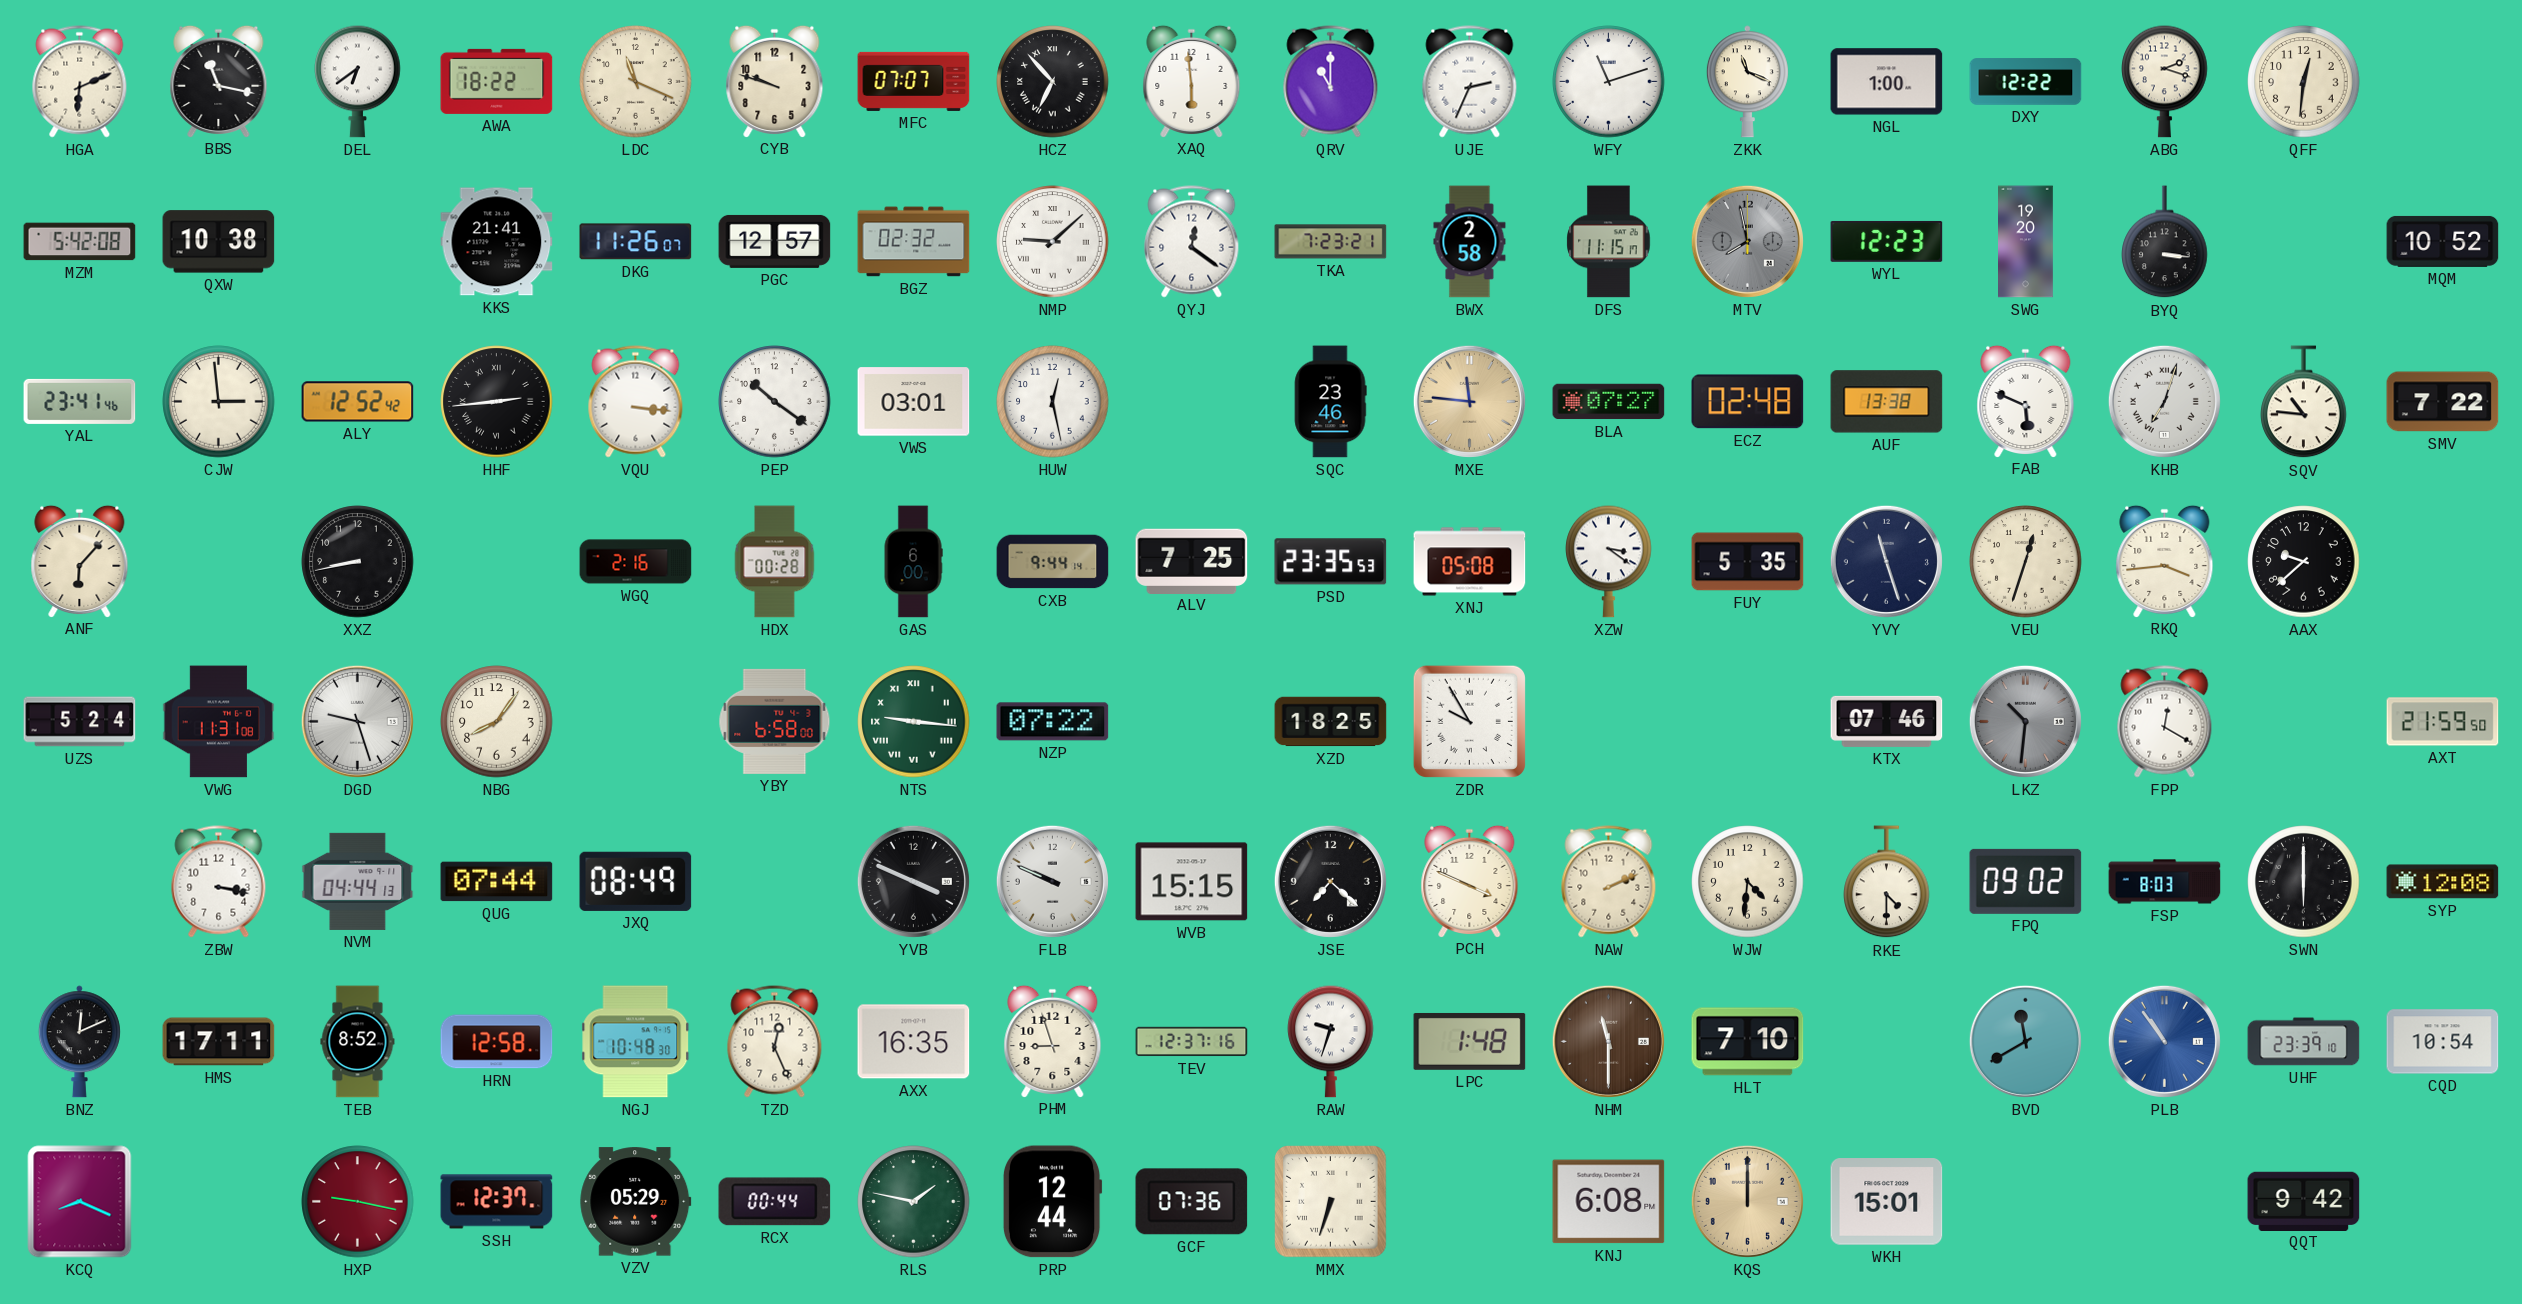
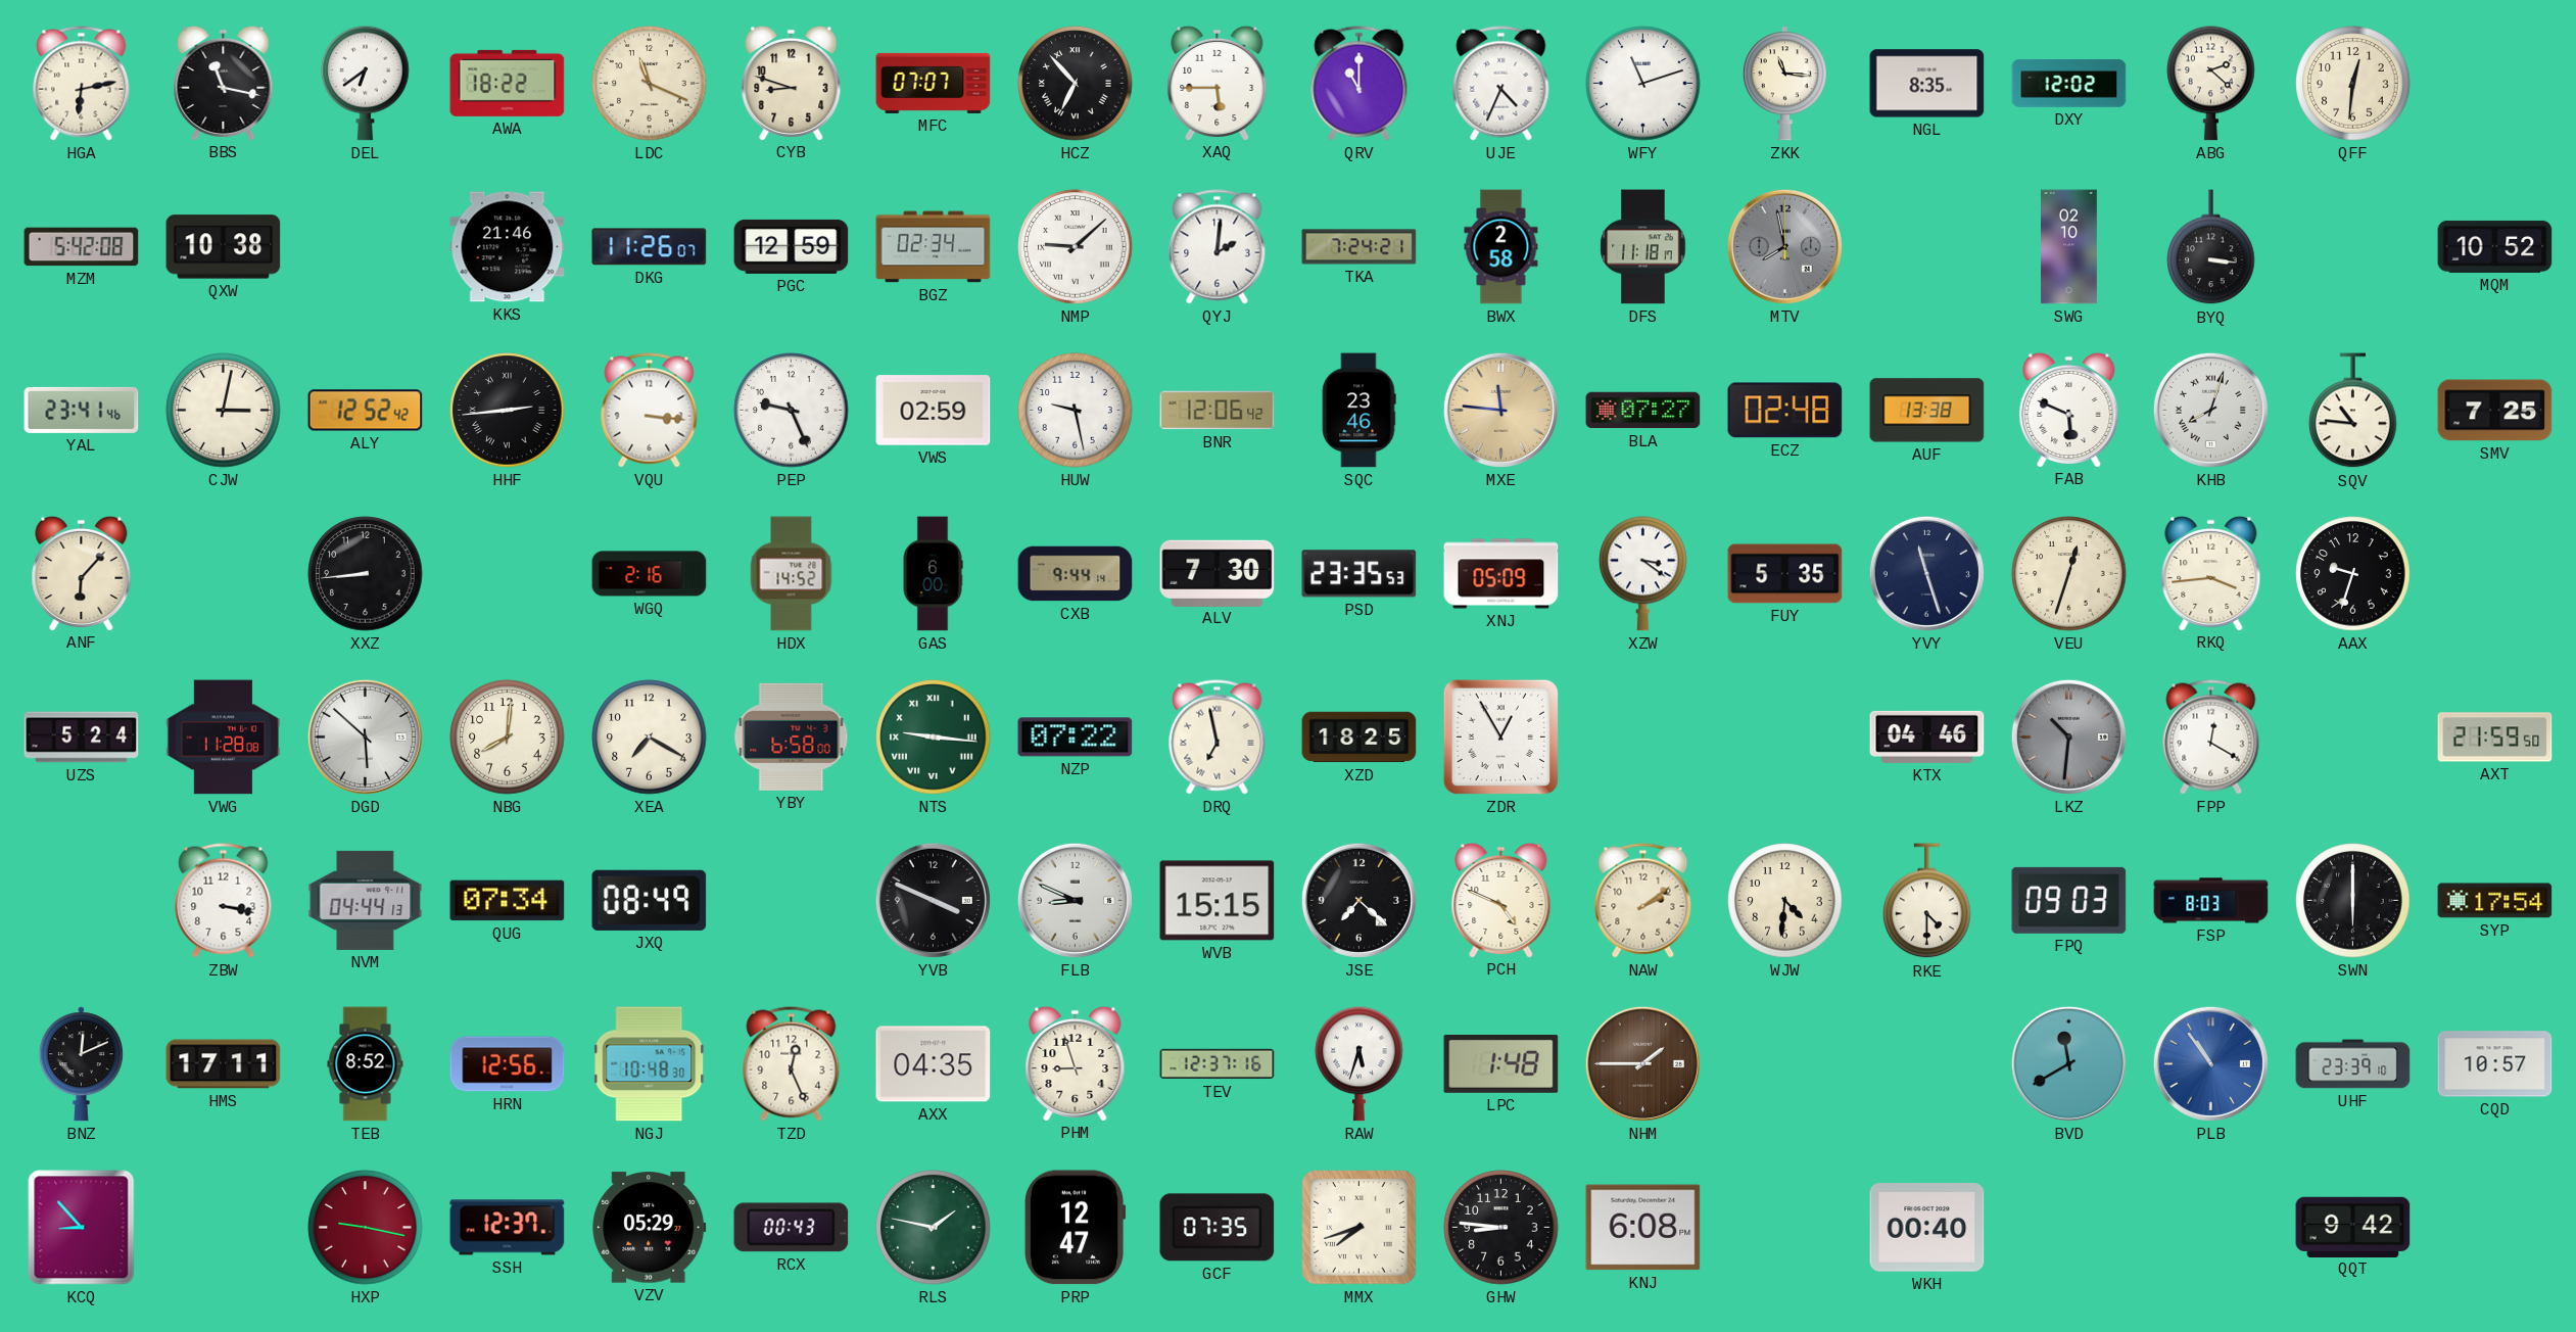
HGA: 6:11 -> 6:13
CYB: 9:48 -> 8:48
XAQ: 5:59 -> 5:45
UJE: 2:34 -> 4:34
ZKK: 11:19 -> 11:16
NGL: 1:00 -> 8:35
DXY: 12:22 -> 12:02
ABG: 2:18 -> 2:22
KKS: 21:41 -> 21:46
PGC: 12:57 -> 12:59
BGZ: 02:32 -> 02:34
QYJ: 12:21 -> 2:01
TKA: 7:23 -> 7:24
DFS: 11:15 -> 11:18
WYL: 12:23 -> none
SWG: 19:20 -> 02:10
CJW: 2:59 -> 3:02
PEP: 10:21 -> 9:26
VWS: 03:01 -> 02:59
HUW: 12:28 -> 9:28
BNR: none -> 12:06
KHB: 7:03 -> 8:03
SMV: 7:22 -> 7:25
XXZ: 8:43 -> 8:44
HDX: 00:28 -> 14:52
ALV: 7:25 -> 7:30
XNJ: 05:08 -> 05:09
AAX: 9:38 -> 9:33
VWG: 11:31 -> 11:28
DGD: 9:27 -> 5:52
NBG: 8:06 -> 8:01
XEA: none -> 7:20
DRQ: none -> 6:58
ZDR: 9:55 -> 12:55
KTX: 07:46 -> 04:46
QUG: 07:44 -> 07:34
FLB: 9:49 -> 8:49
PCH: 3:49 -> 4:49
NAW: 2:11 -> 2:09
FPQ: 09:02 -> 09:03
SYP: 12:08 -> 17:54
HRN: 12:58 -> 12:56
AXX: 16:35 -> 04:35
RAW: 9:33 -> 5:33
NHM: 11:30 -> 1:45
HLT: 7:10 -> none
CQD: 10:54 -> 10:57
KCQ: 8:19 -> 8:53
RCX: 00:44 -> 00:43
PRP: 12:44 -> 12:47
GCF: 07:36 -> 07:35
MMX: 6:33 -> 7:42
GHW: none -> 8:46
KQS: 12:00 -> none
WKH: 15:01 -> 00:40
